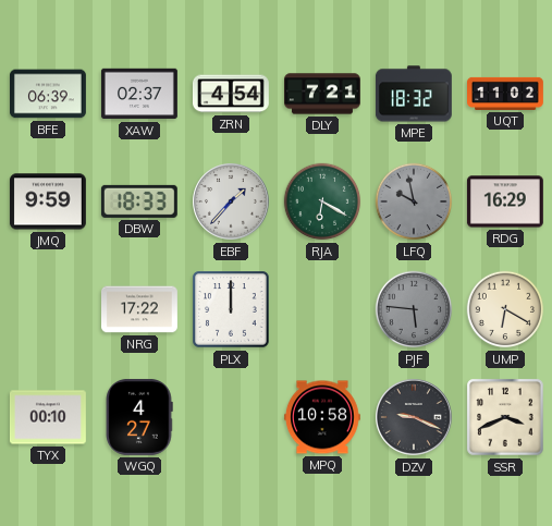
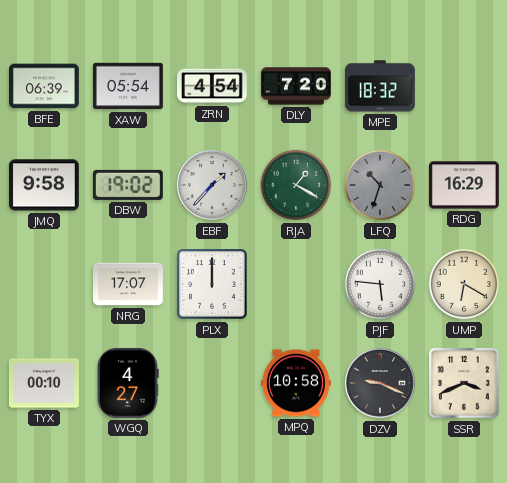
XAW: 02:37 -> 05:54
DLY: 7:21 -> 7:20
UQT: 11:02 -> none
JMQ: 9:59 -> 9:58
DBW: 18:33 -> 19:02
RJA: 6:20 -> 1:20
LFQ: 9:58 -> 10:33
NRG: 17:22 -> 17:07
PJF dial: grey -> white
